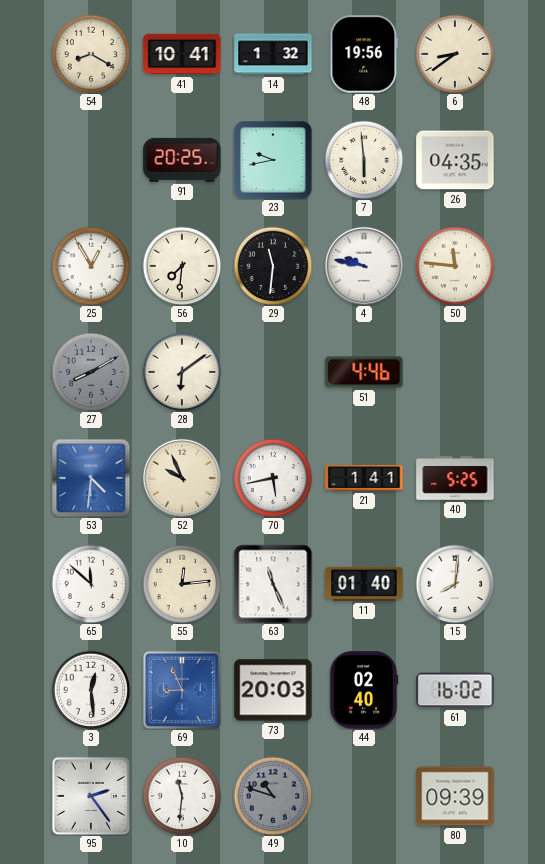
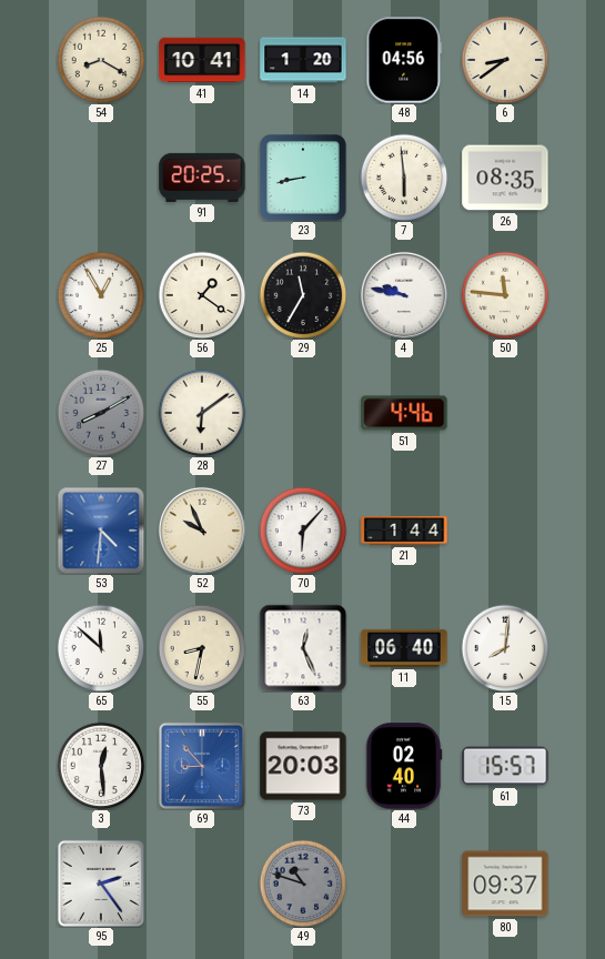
14: 1:32 -> 1:20
48: 19:56 -> 04:56
23: 9:43 -> 8:43
26: 04:35 -> 08:35
56: 7:31 -> 1:21
29: 11:31 -> 11:35
70: 5:43 -> 6:07
21: 1:41 -> 1:44
40: 5:25 -> none
55: 12:14 -> 8:32
63: 11:26 -> 12:26
11: 01:40 -> 06:40
69: 8:56 -> 8:53
61: 16:02 -> 15:57
10: 11:31 -> none
80: 09:39 -> 09:37
